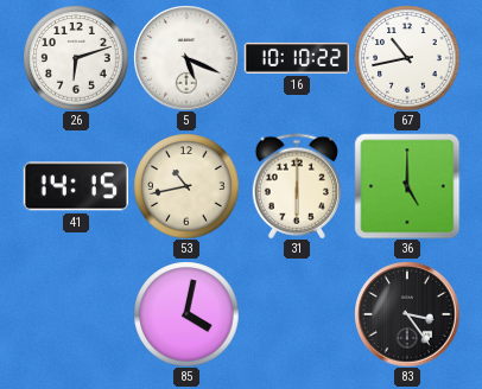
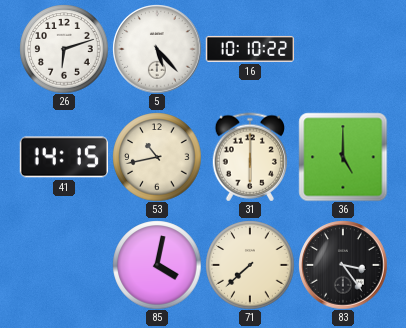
5: 5:19 -> 5:23
67: 10:43 -> none
71: none -> 7:38
